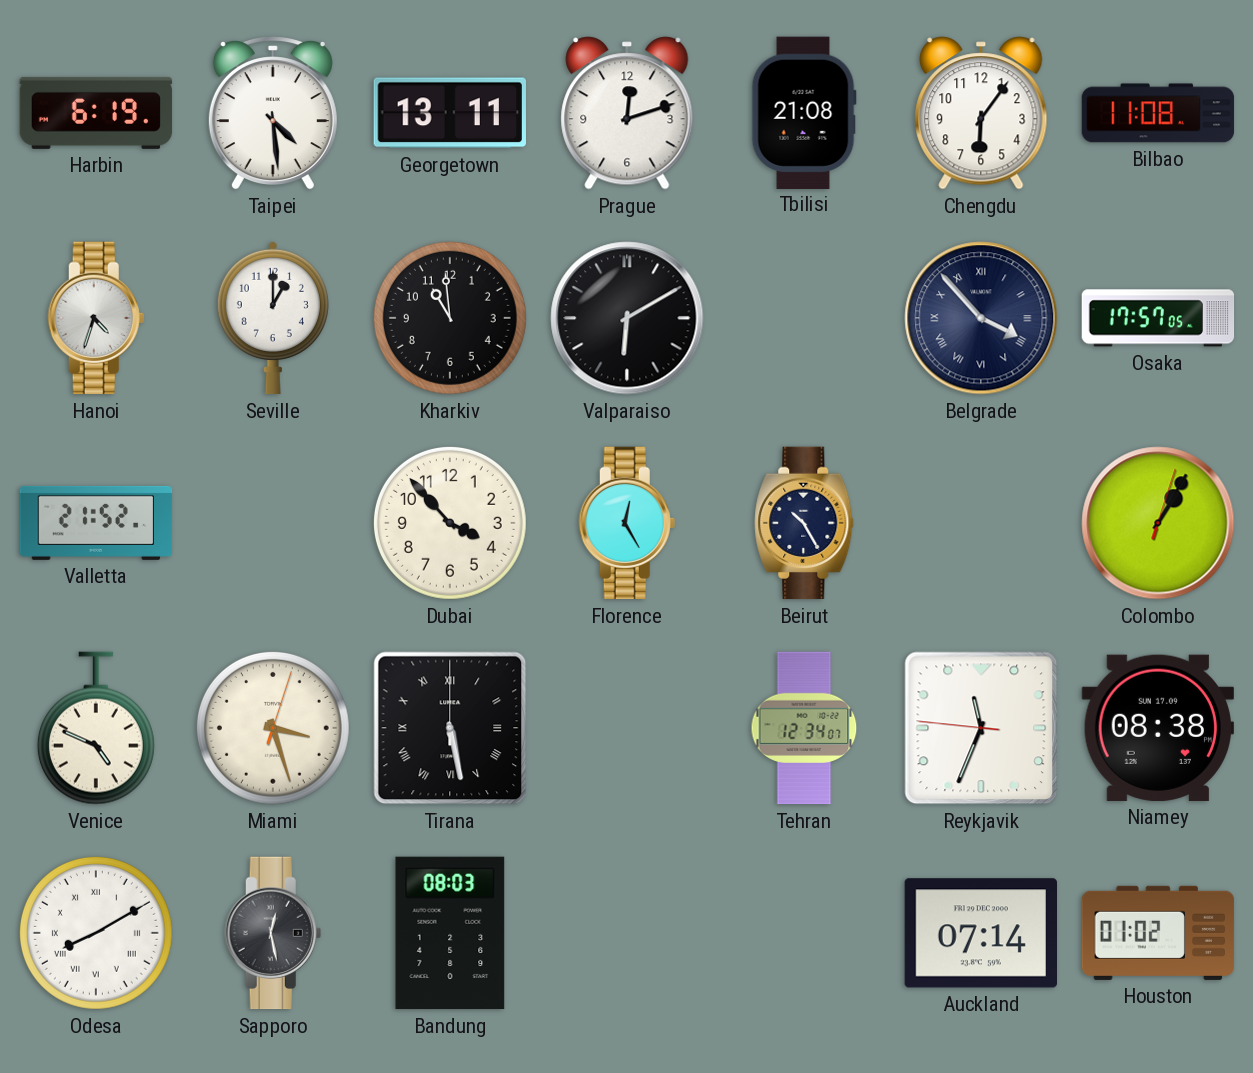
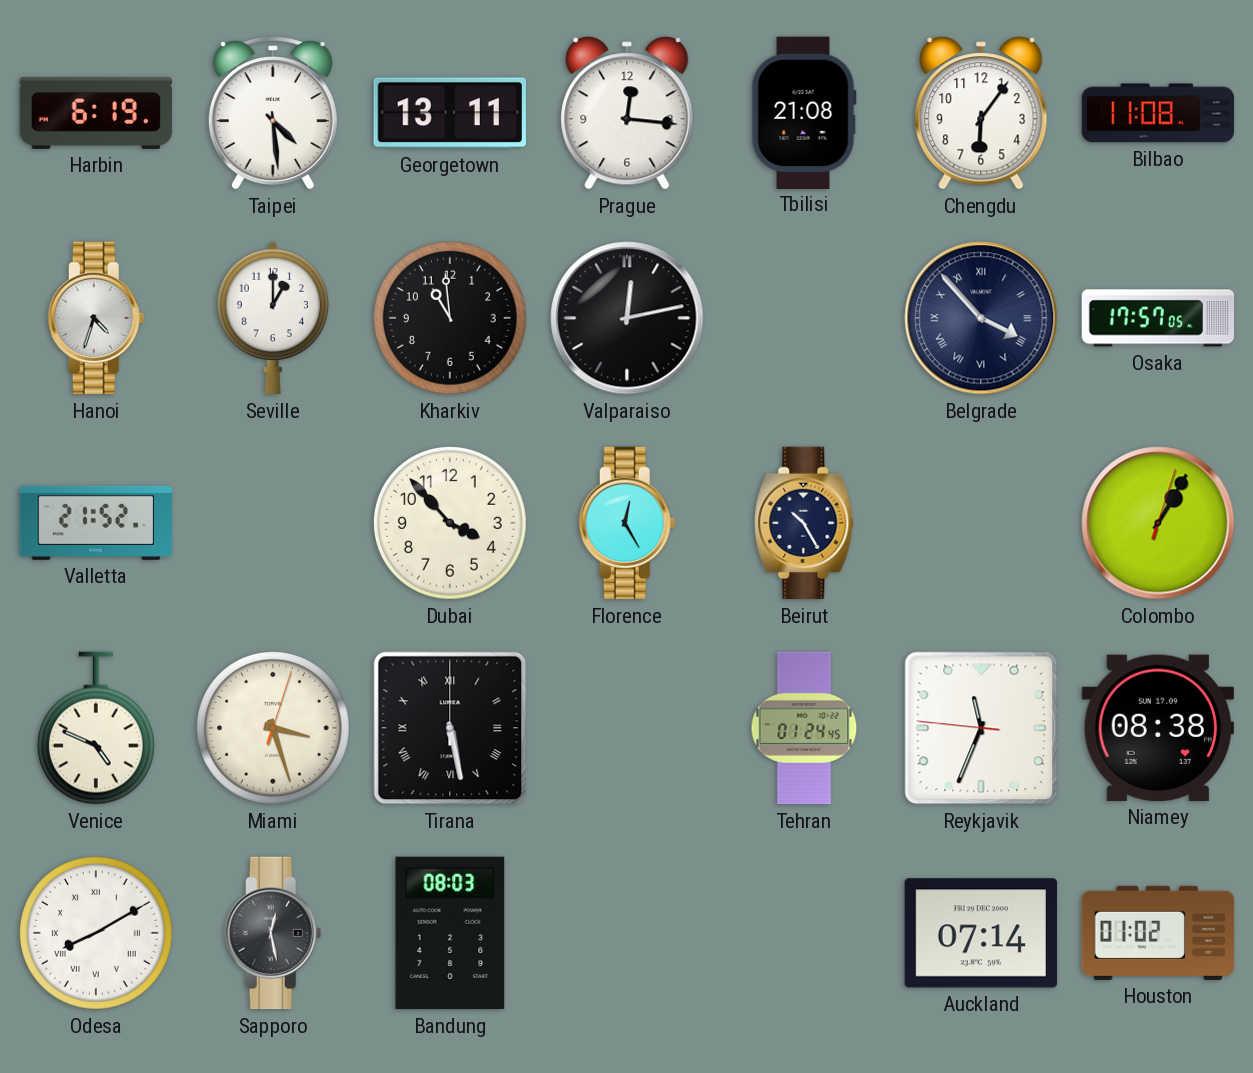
Prague: 12:12 -> 12:16
Valparaiso: 6:10 -> 12:13
Tehran: 12:34 -> 01:24
